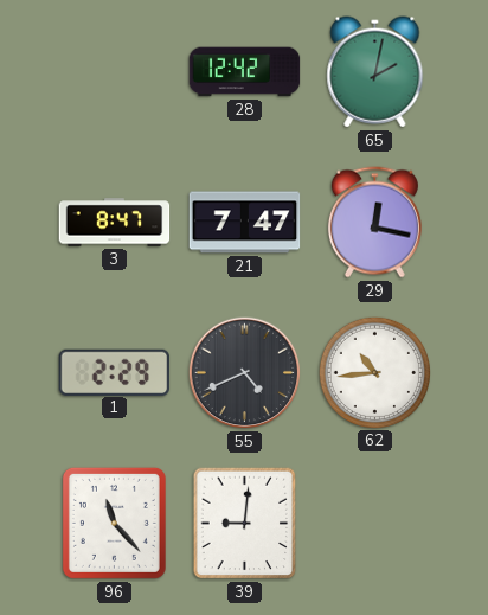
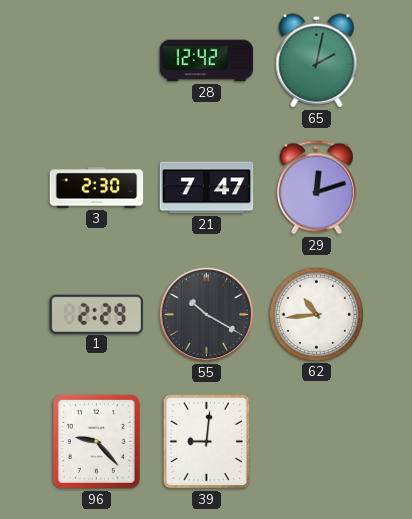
3: 8:47 -> 2:30
29: 12:17 -> 12:12
55: 4:41 -> 10:20
96: 11:23 -> 9:23
